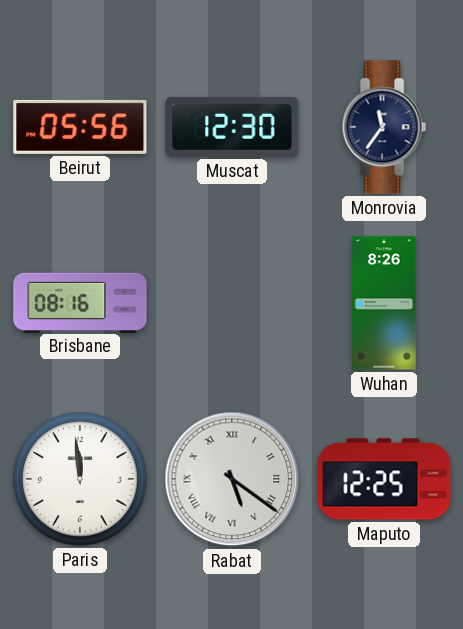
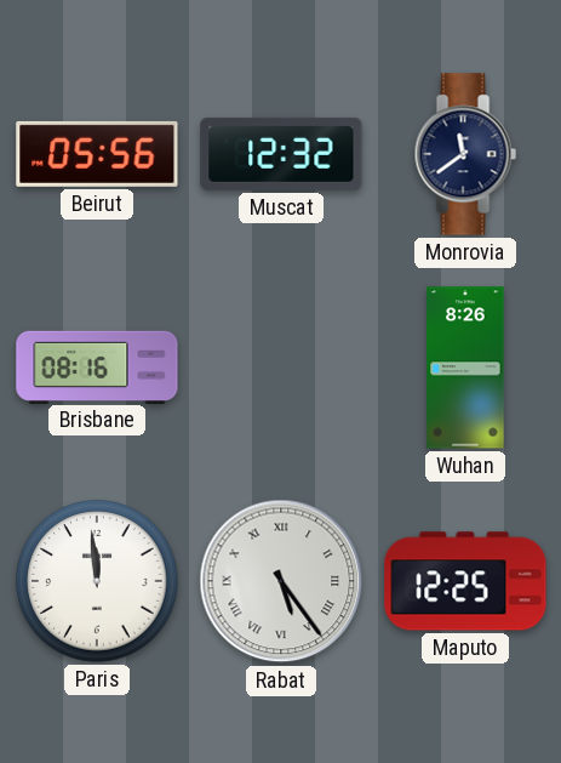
Muscat: 12:30 -> 12:32
Monrovia: 11:36 -> 11:39
Rabat: 5:21 -> 5:24
